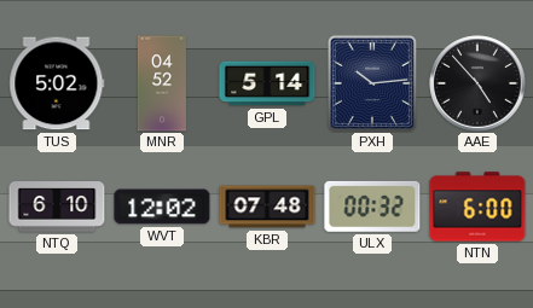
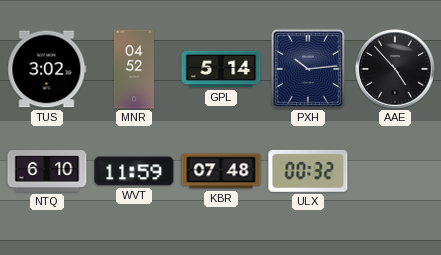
TUS: 5:02 -> 3:02
WVT: 12:02 -> 11:59
NTN: 6:00 -> none
